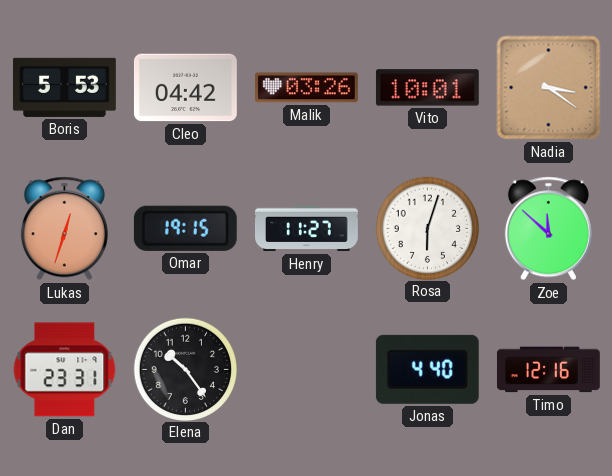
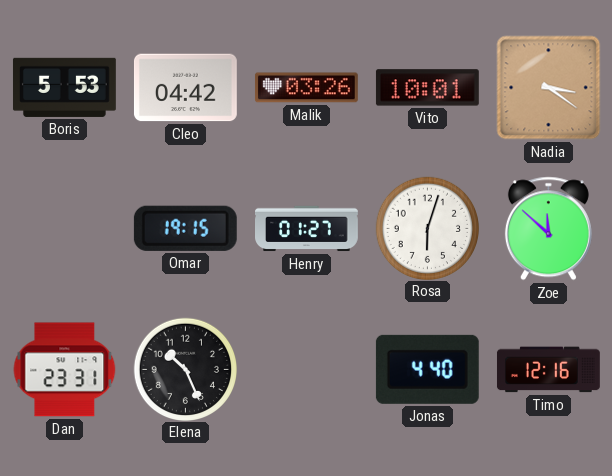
Lukas: 12:33 -> none
Henry: 11:27 -> 01:27
Elena: 10:24 -> 10:26
